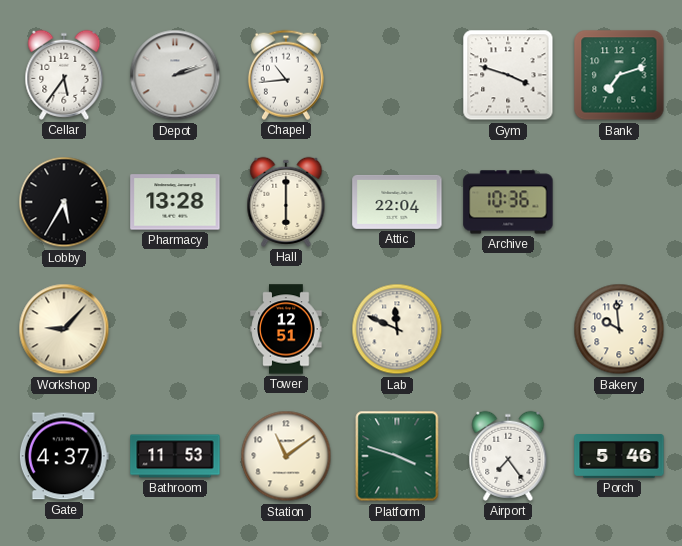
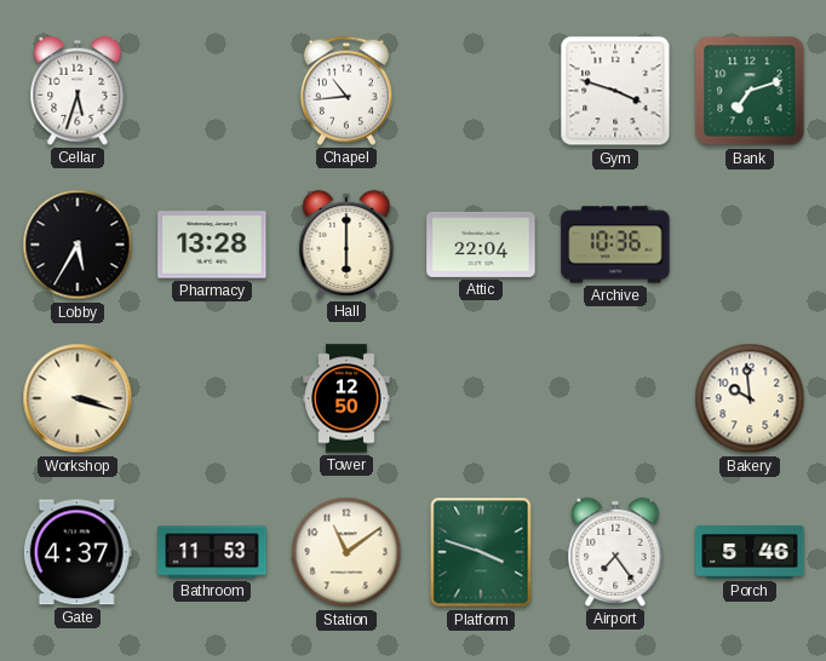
Cellar: 5:36 -> 5:33
Depot: 2:12 -> none
Workshop: 9:07 -> 3:18
Tower: 12:51 -> 12:50
Lab: 11:49 -> none
